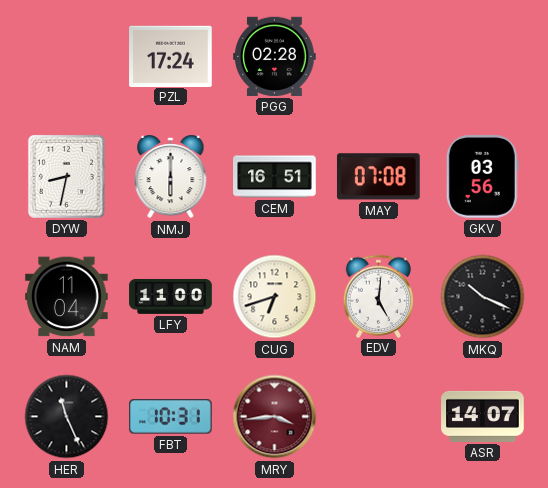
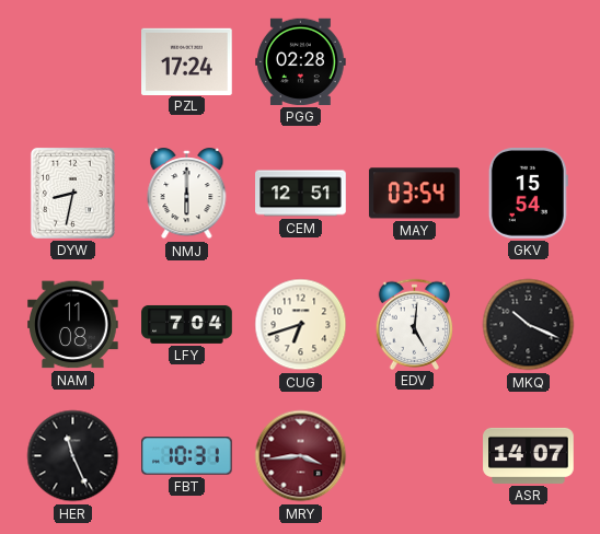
CEM: 16:51 -> 12:51
MAY: 07:08 -> 03:54
GKV: 03:56 -> 15:54
NAM: 11:04 -> 11:08
LFY: 11:00 -> 7:04
